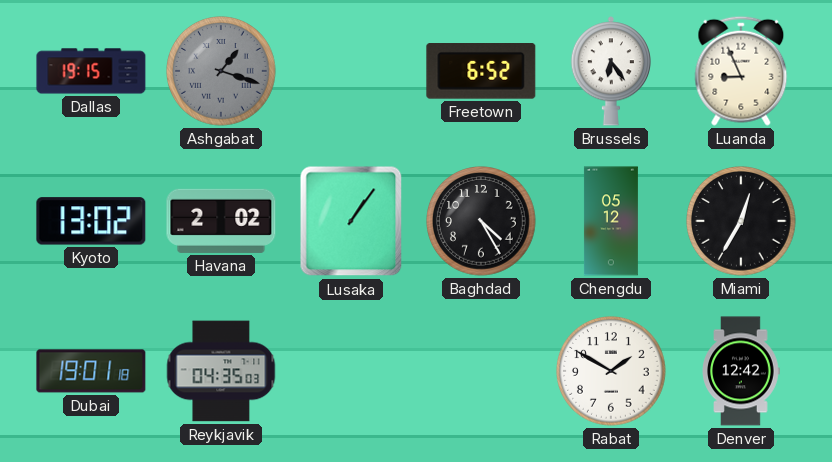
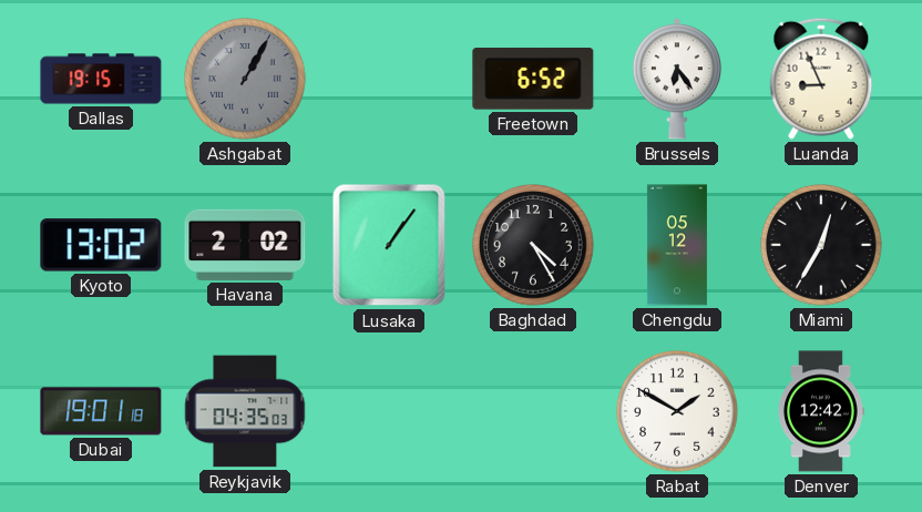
Ashgabat: 1:18 -> 1:05
